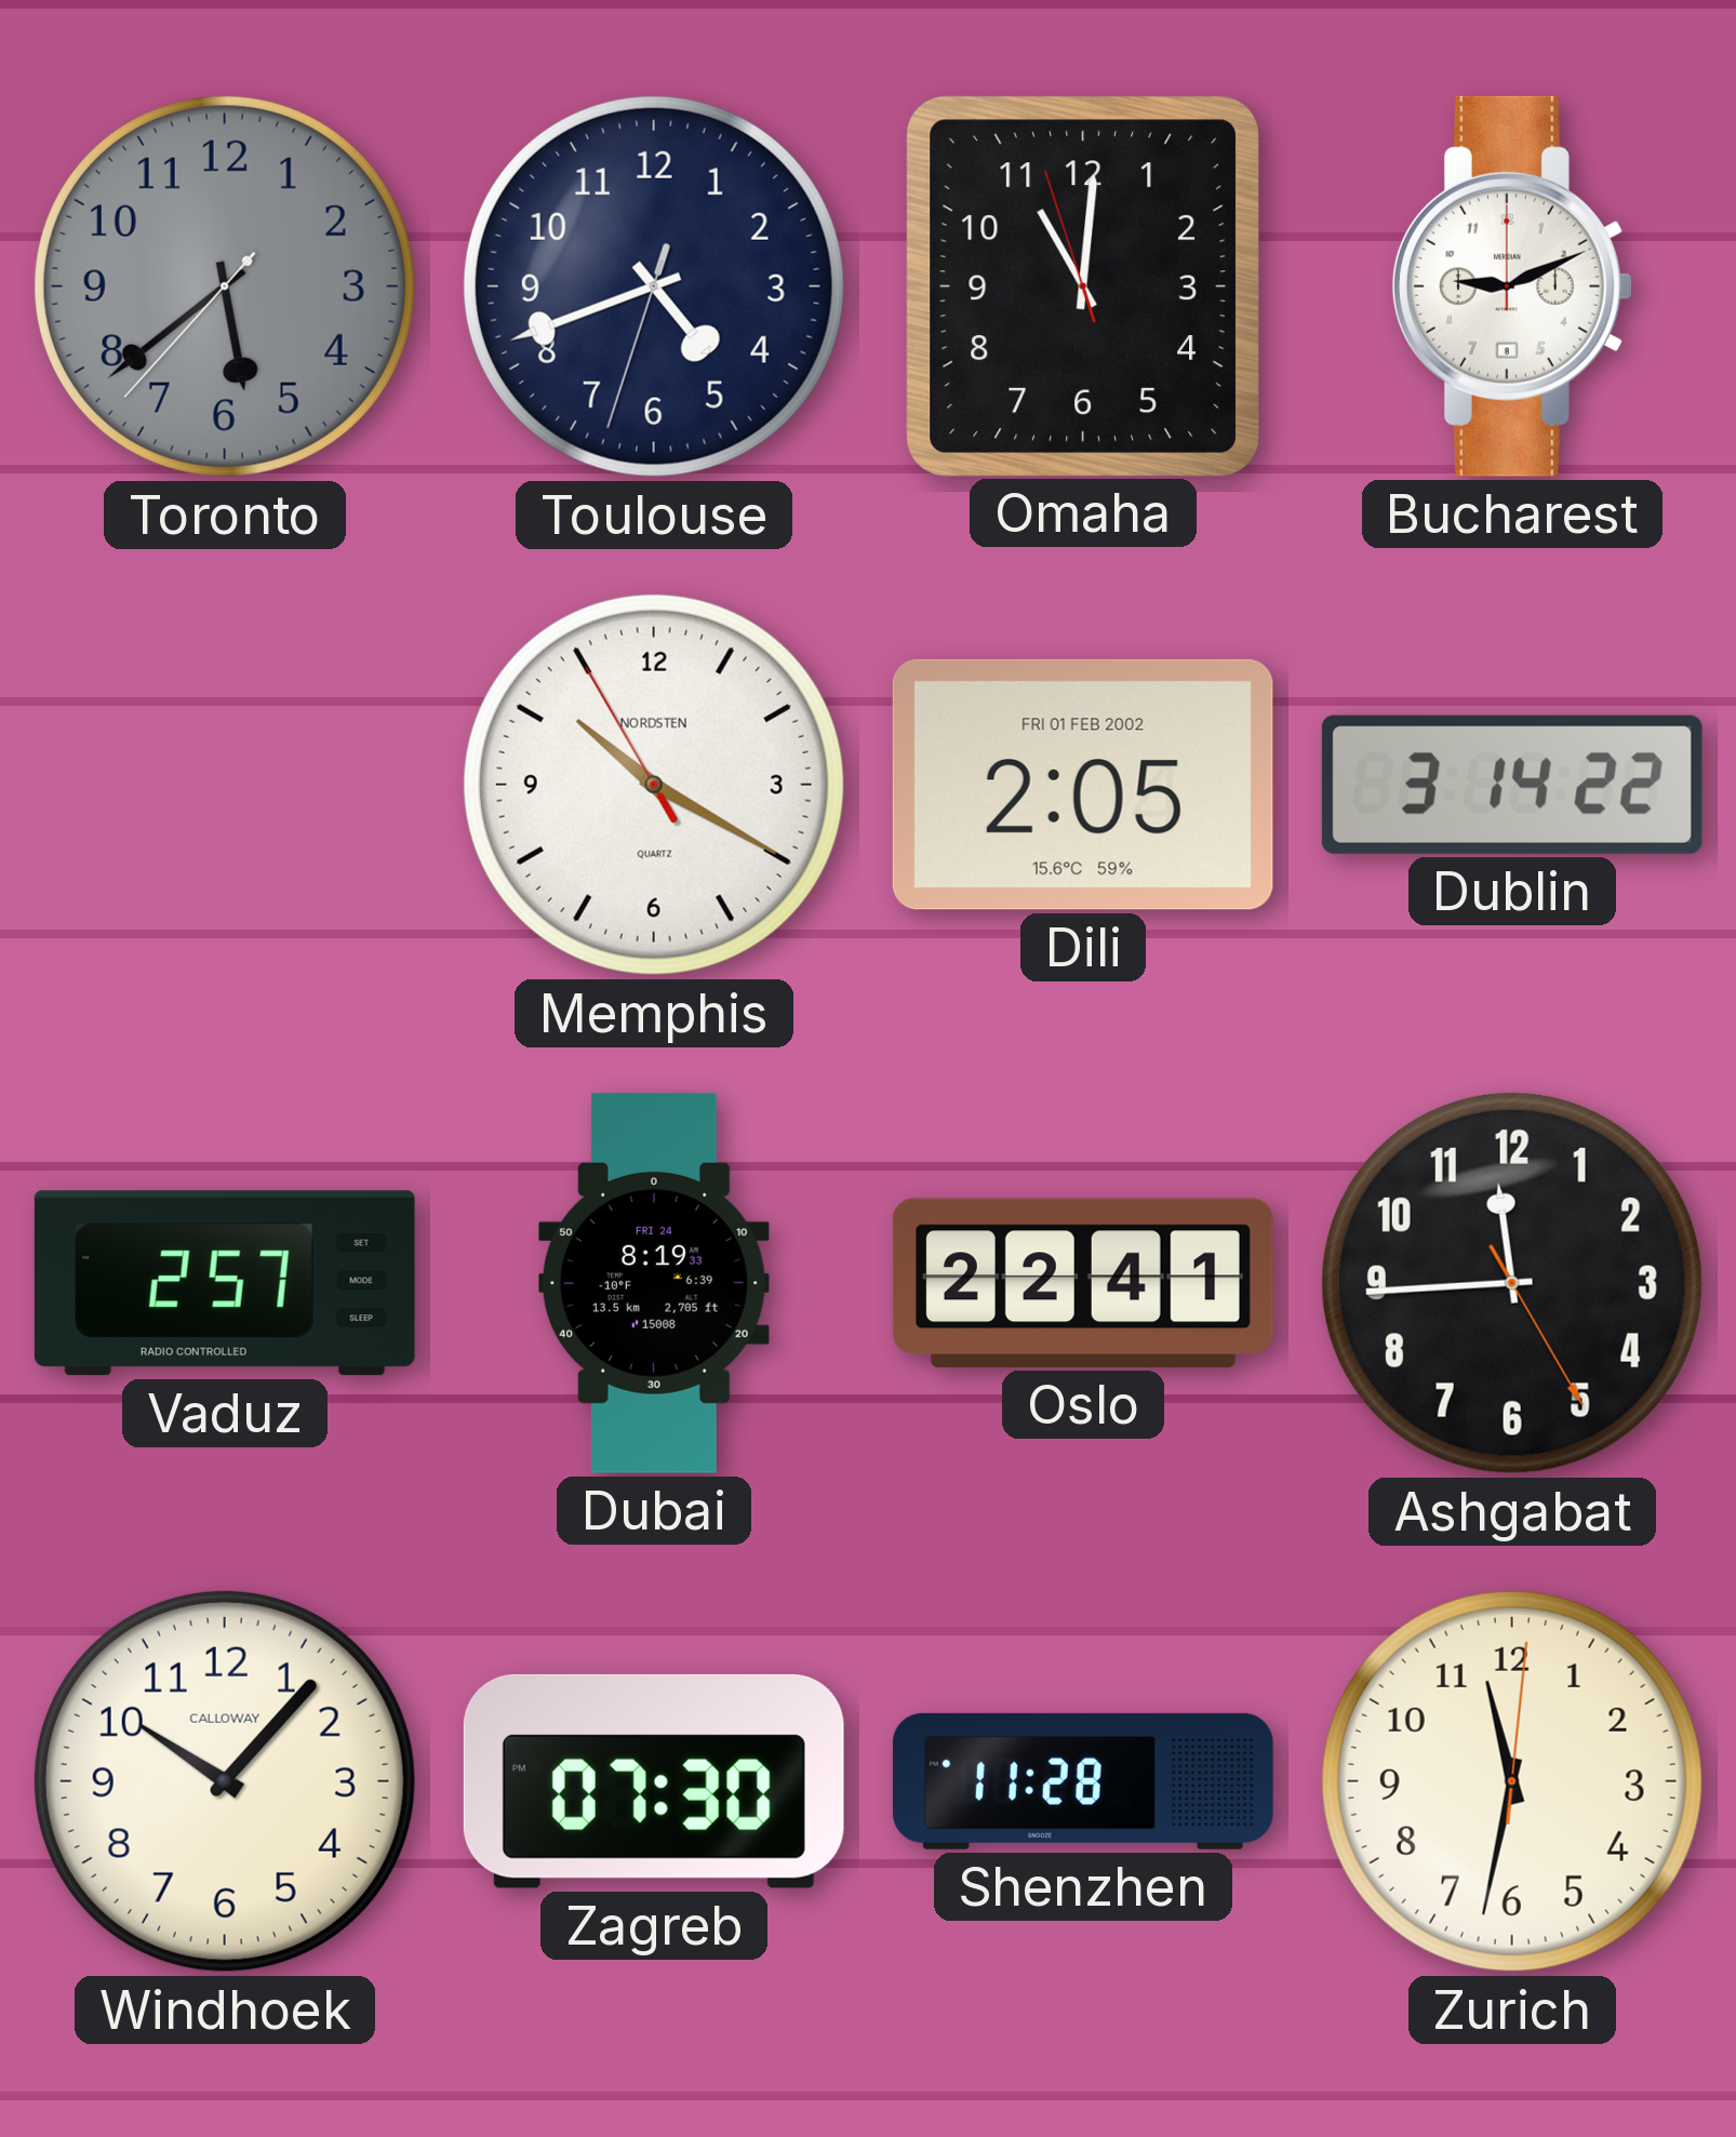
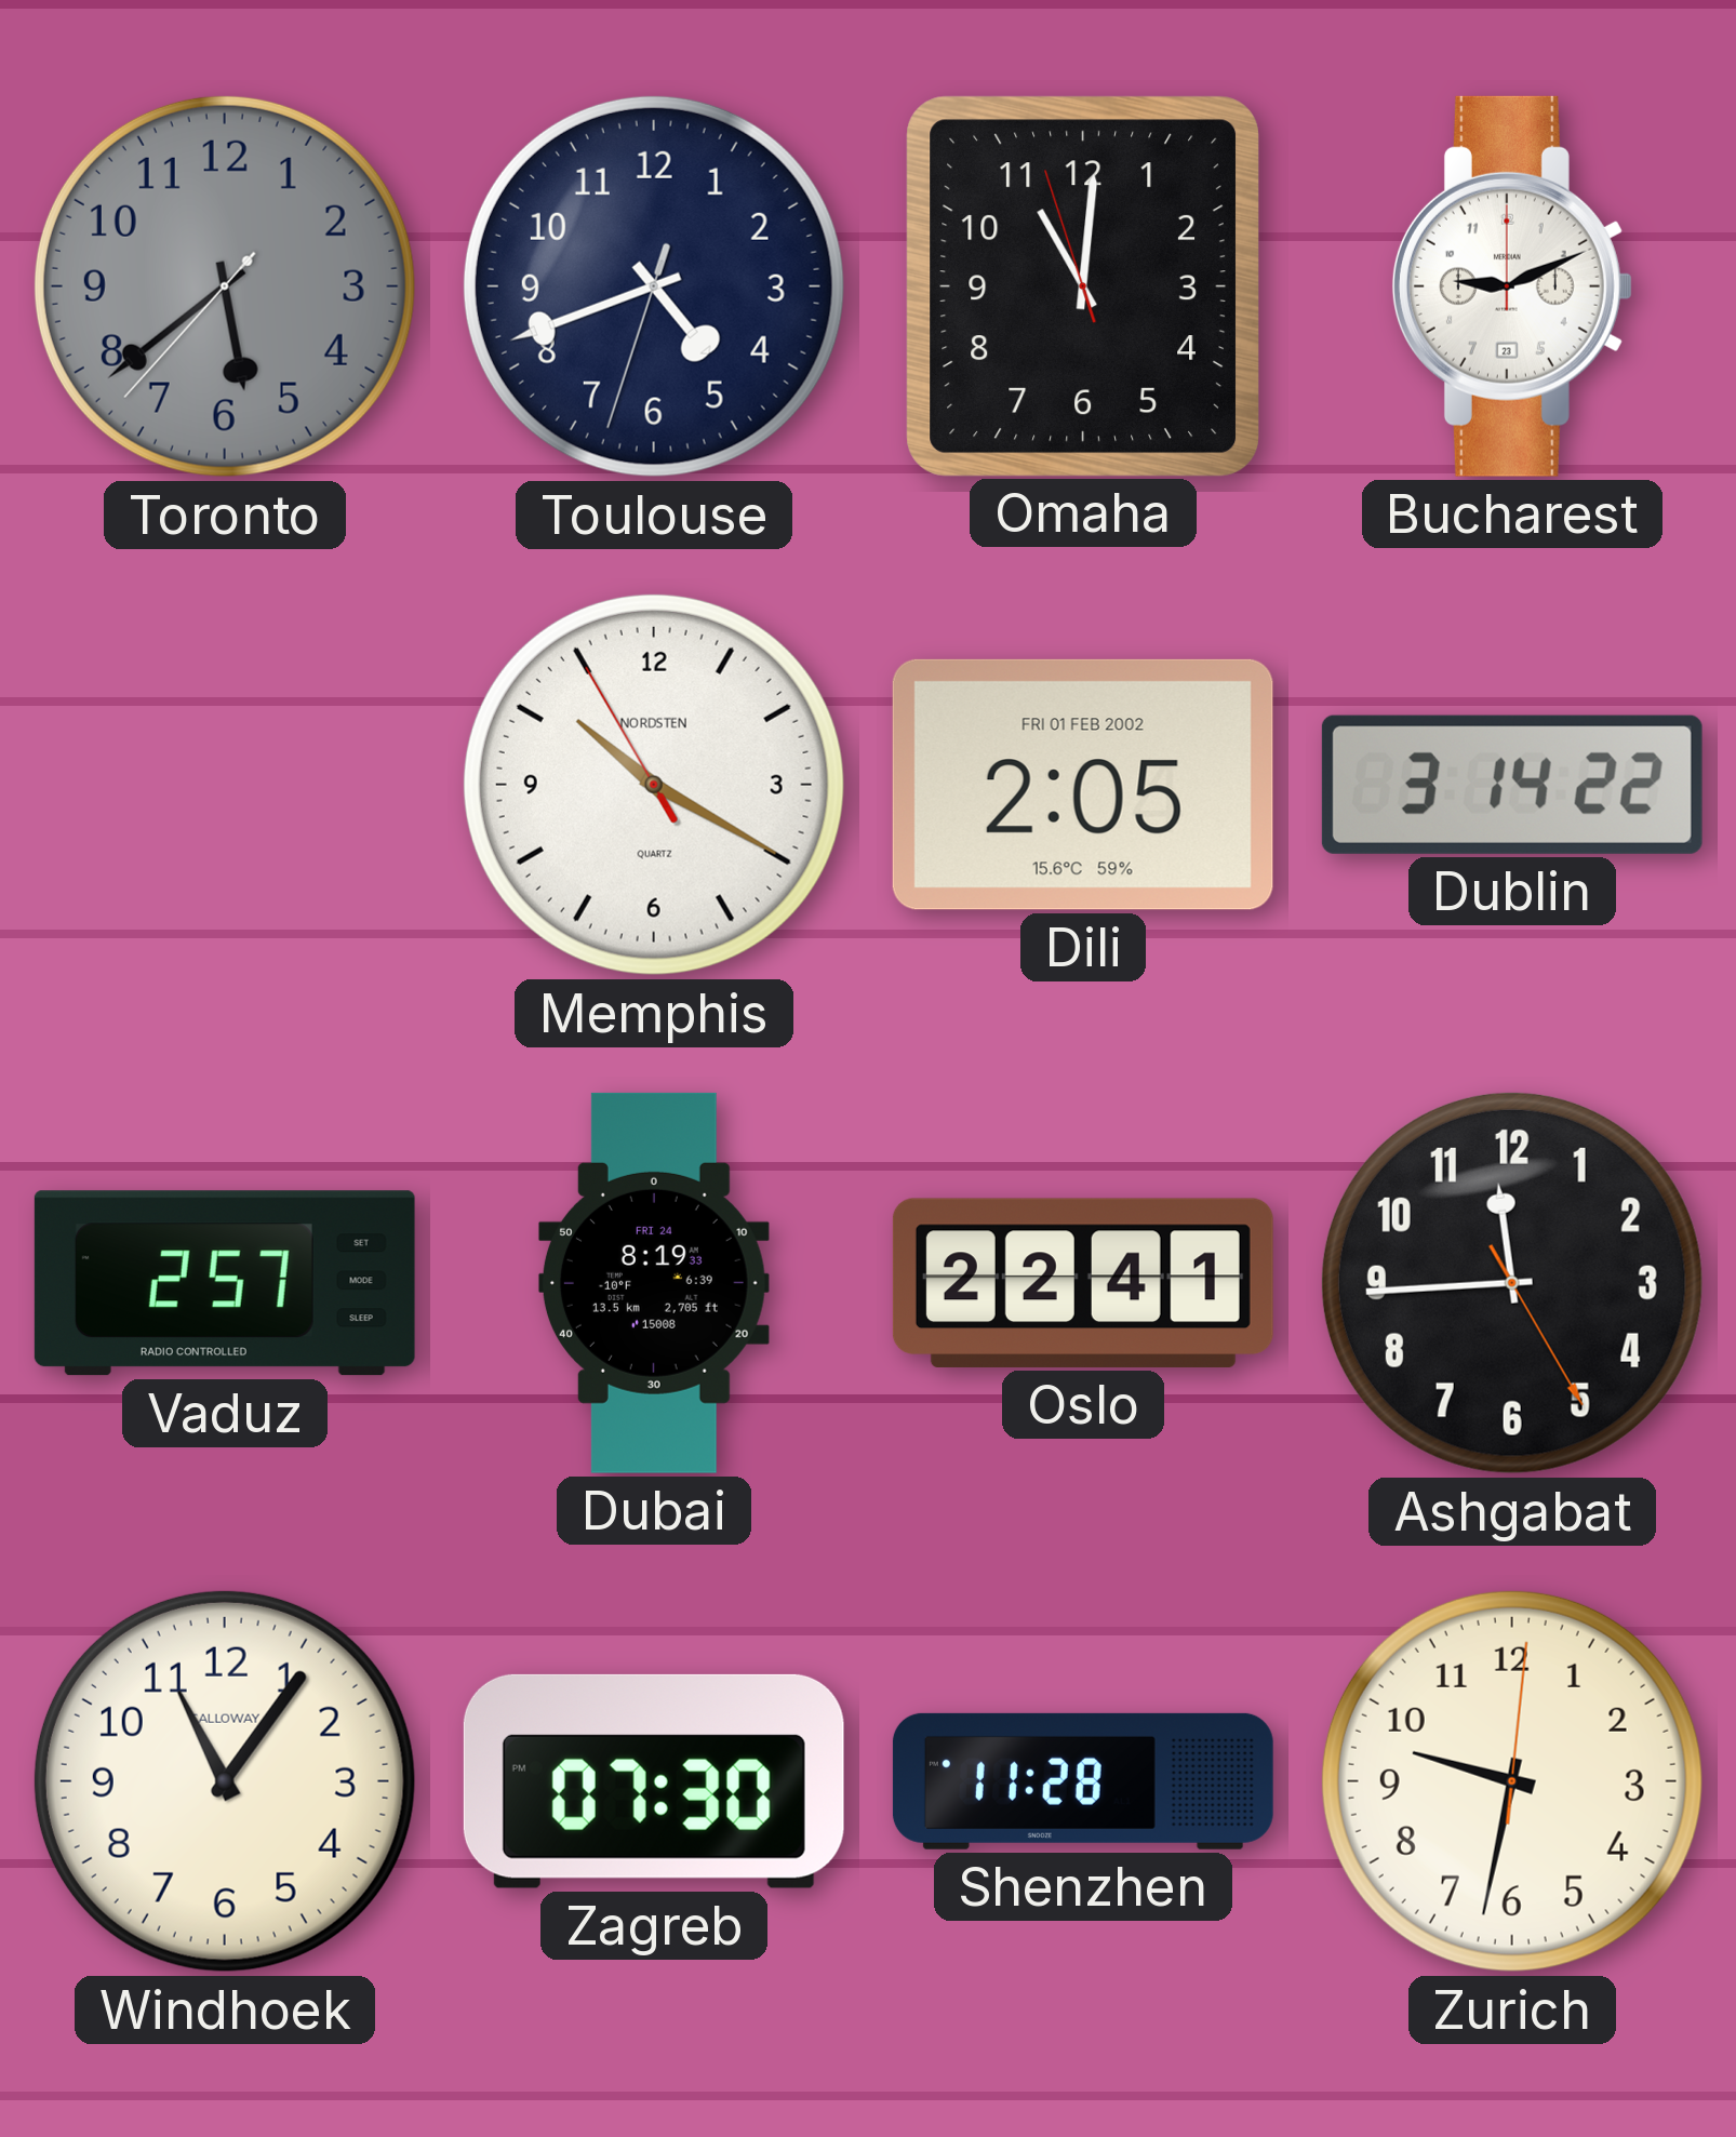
Bucharest date: 8 -> 23
Windhoek: 10:07 -> 11:06
Zurich: 11:32 -> 9:32
